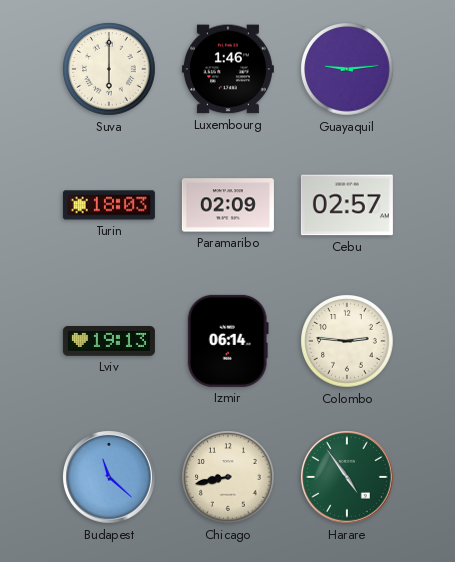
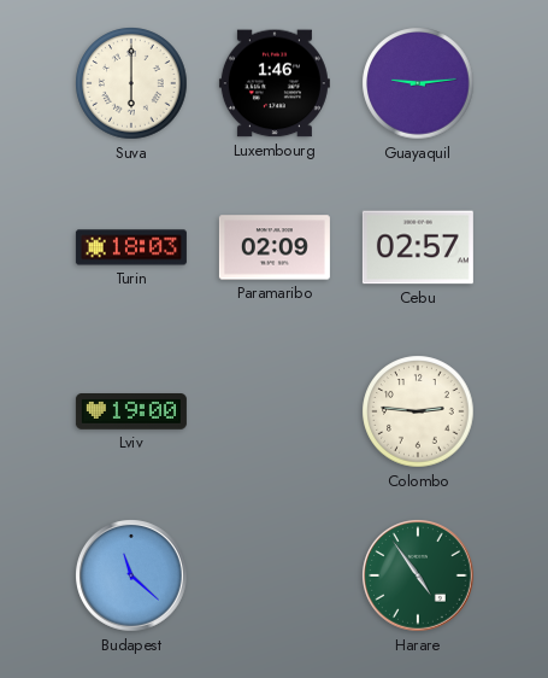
Lviv: 19:13 -> 19:00
Izmir: 06:14 -> none
Chicago: 8:43 -> none
